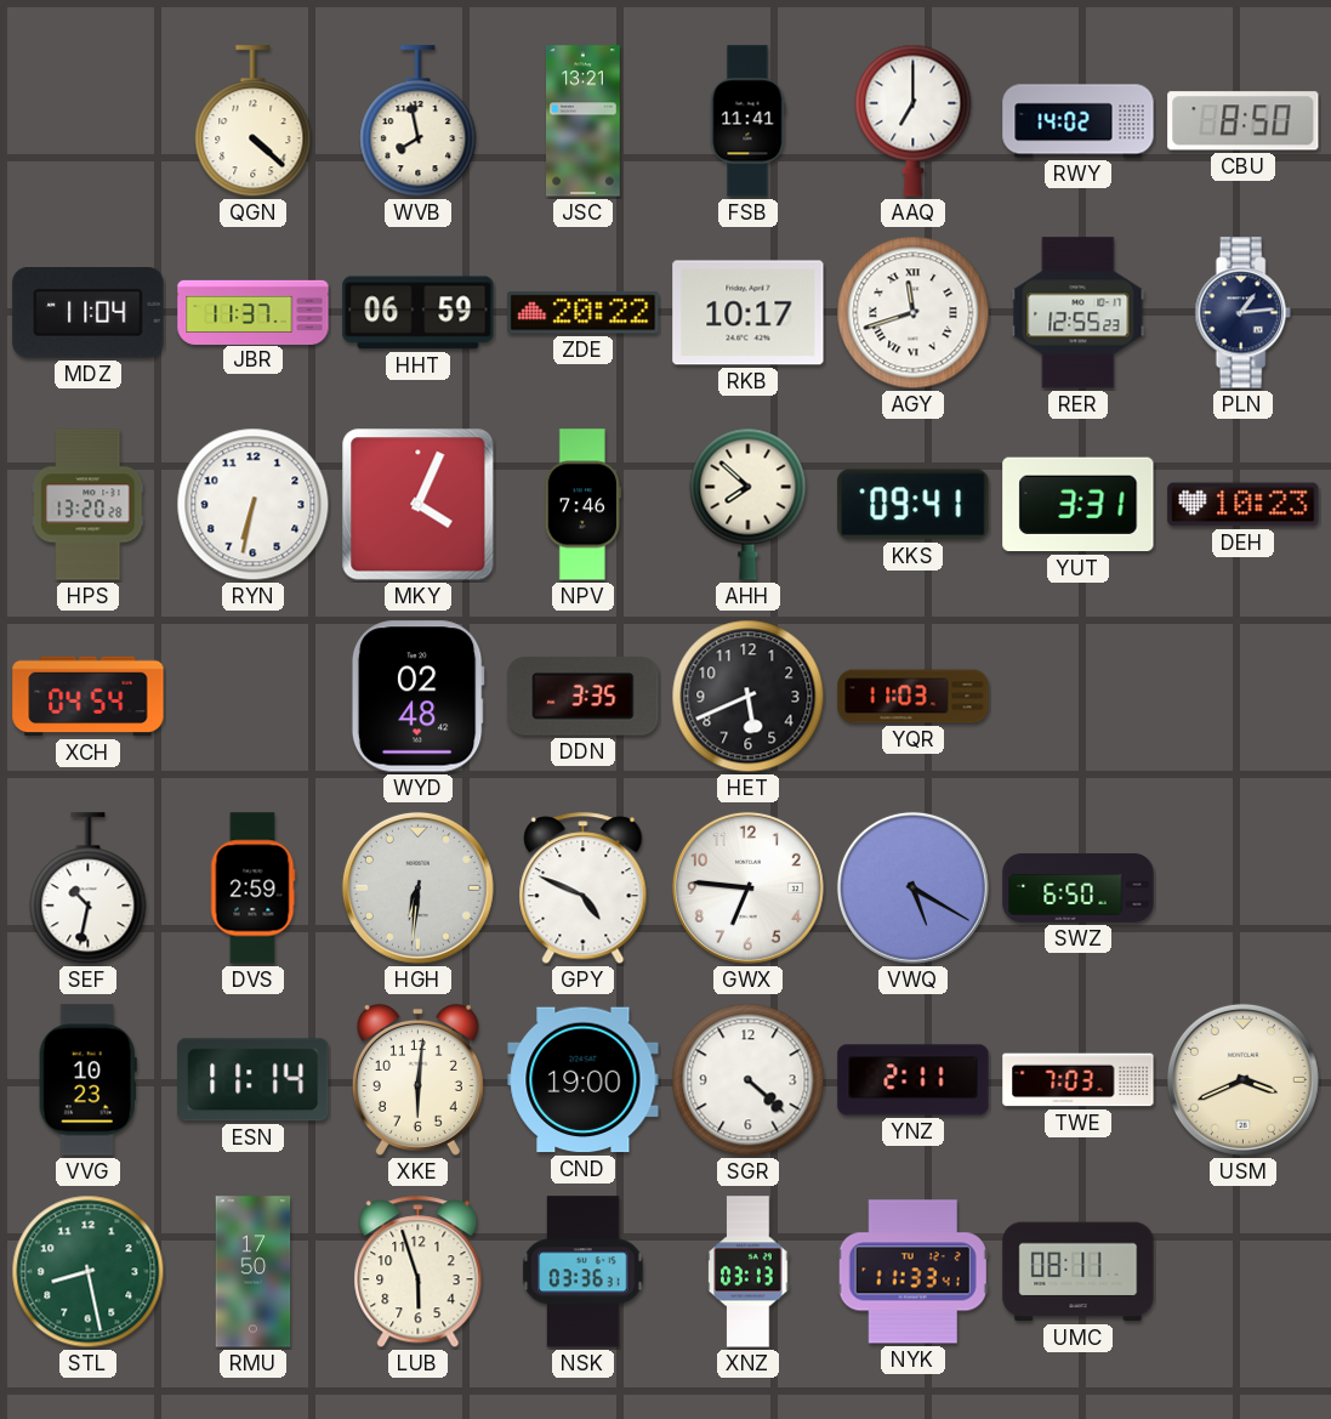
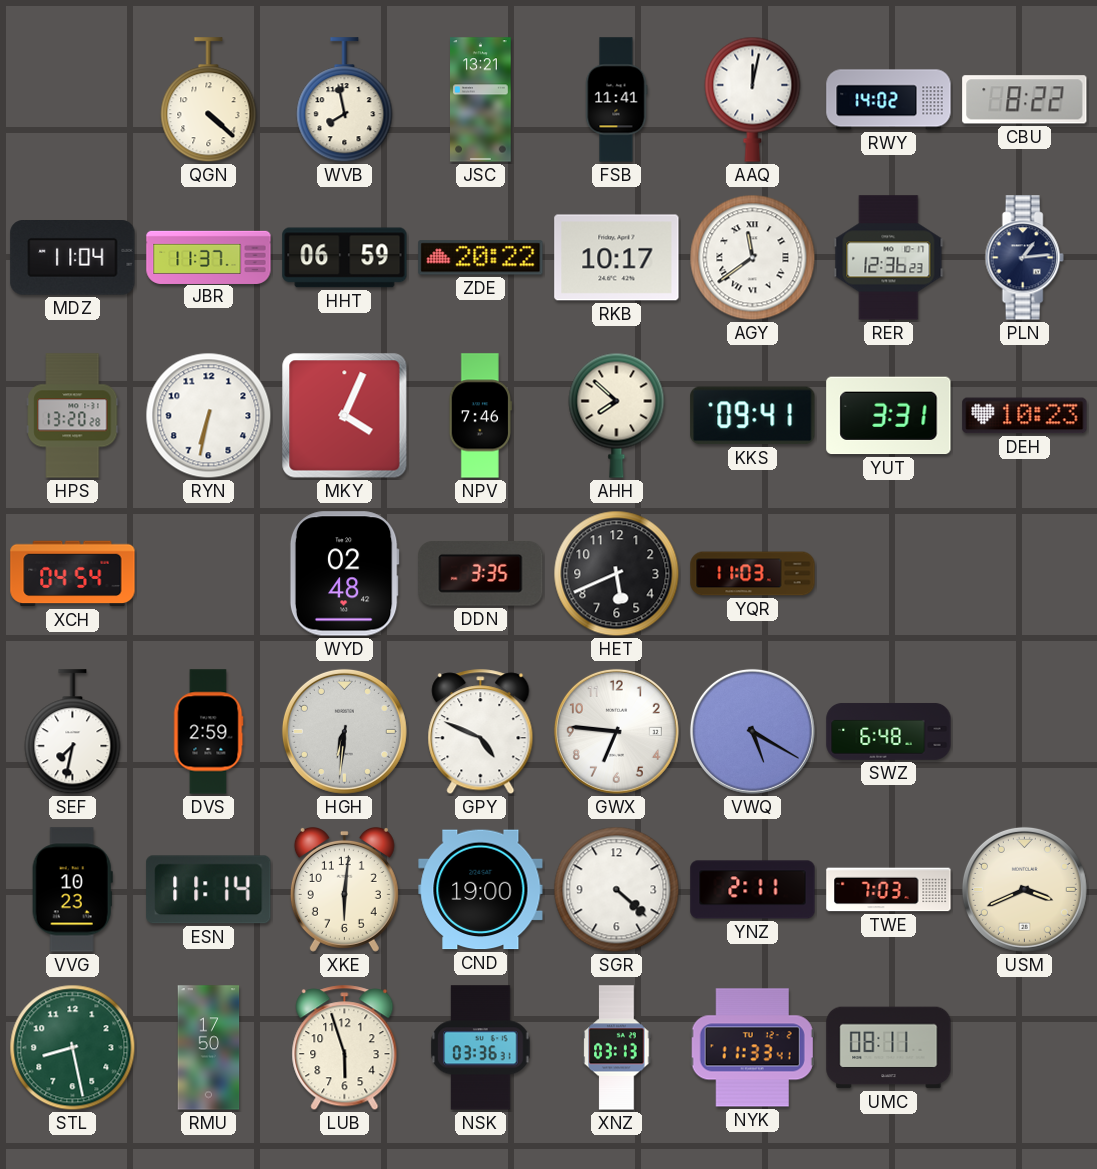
AAQ: 7:00 -> 12:02
CBU: 8:50 -> 8:22
AGY: 11:42 -> 11:39
RER: 12:55 -> 12:36
SEF: 10:32 -> 7:32
SWZ: 6:50 -> 6:48
